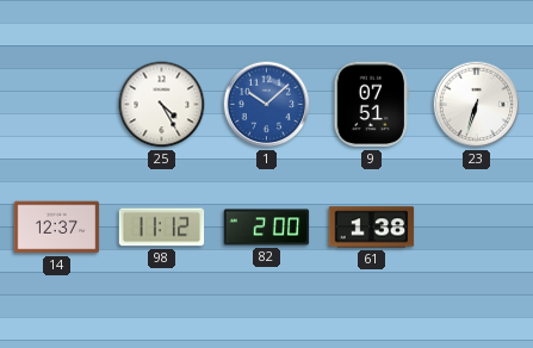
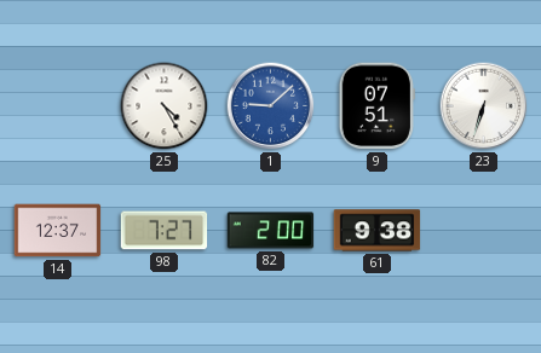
1: 10:08 -> 9:08
98: 11:12 -> 7:27
61: 1:38 -> 9:38
